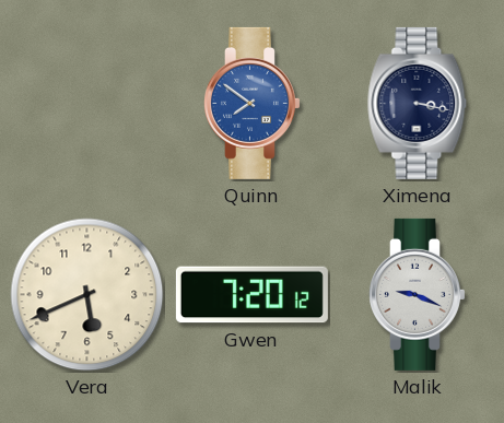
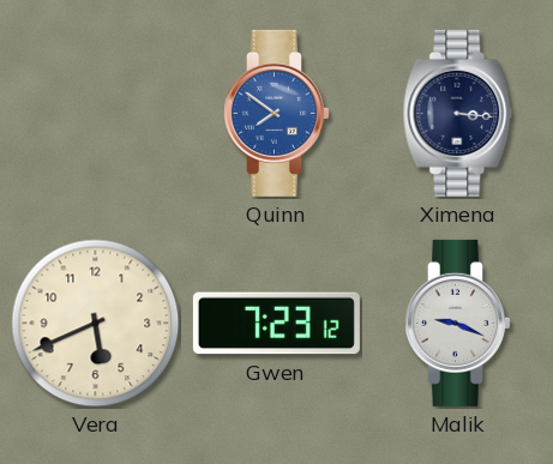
Ximena: 3:17 -> 3:16
Gwen: 7:20 -> 7:23
